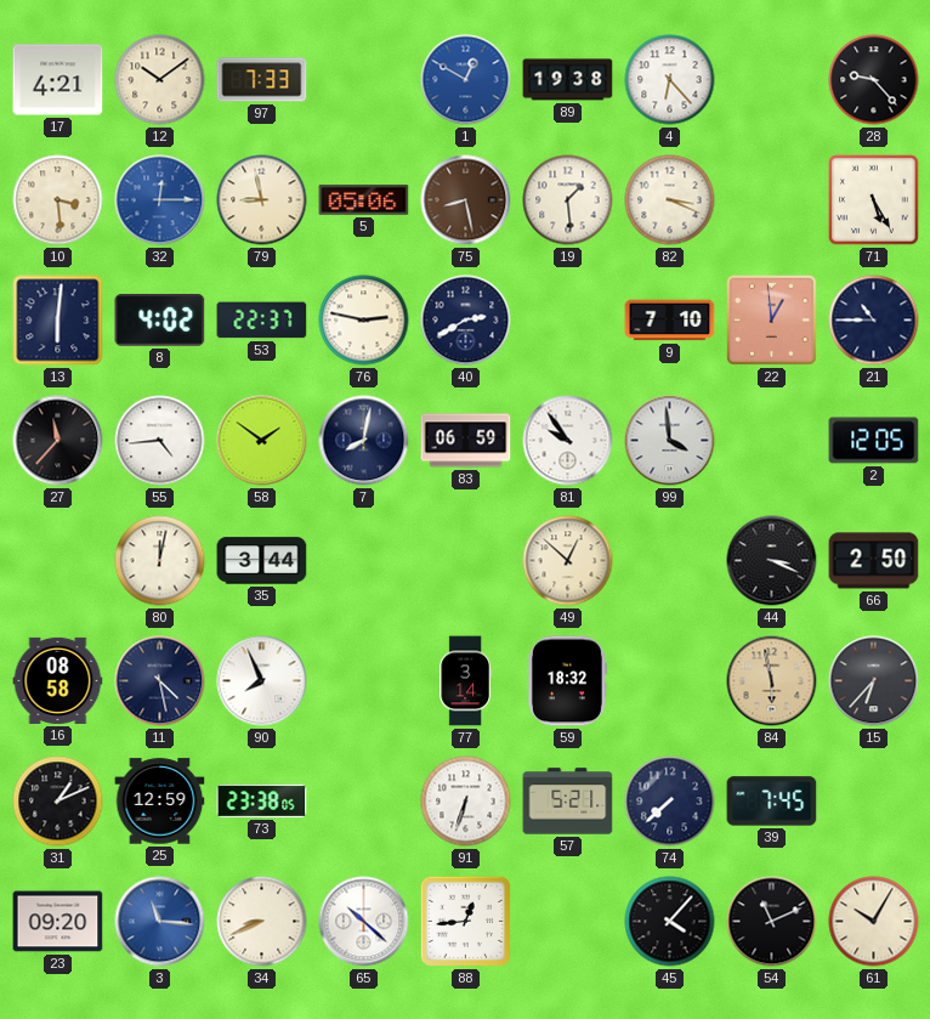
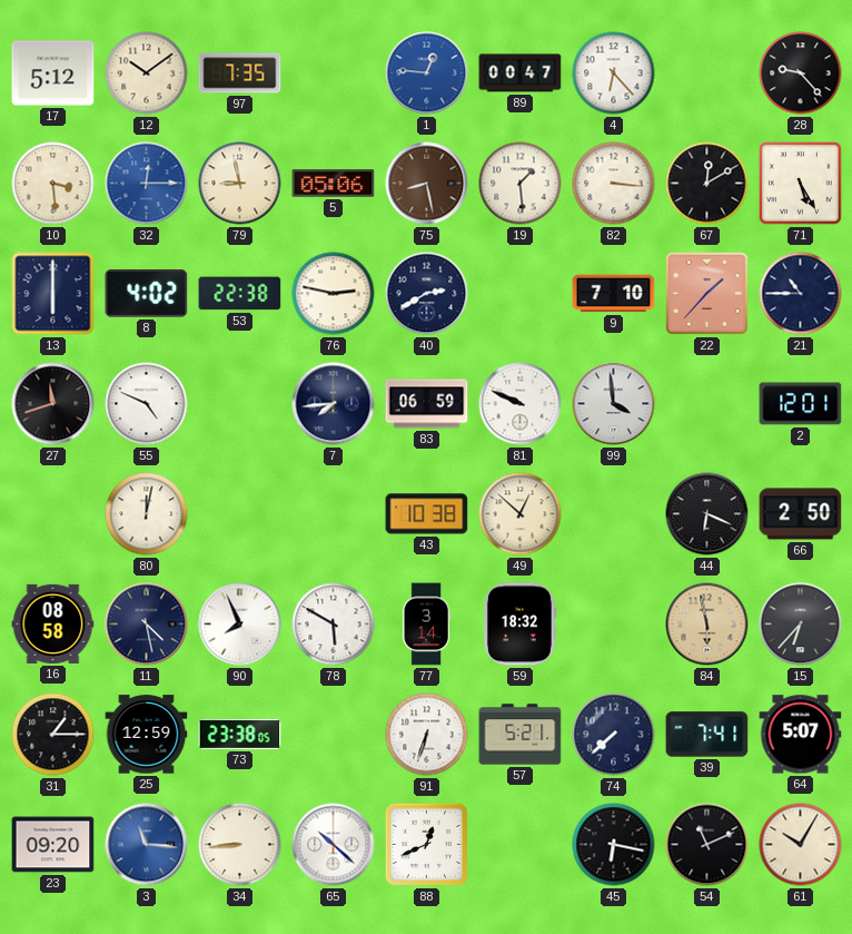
17: 4:21 -> 5:12
97: 7:33 -> 7:35
1: 12:50 -> 12:46
89: 19:38 -> 00:47
82: 3:19 -> 3:16
67: none -> 12:10
13: 6:01 -> 6:00
53: 22:37 -> 22:38
22: 12:59 -> 1:37
27: 11:37 -> 11:42
55: 4:44 -> 4:49
58: 1:51 -> none
7: 8:02 -> 7:44
81: 9:54 -> 9:49
2: 12:05 -> 12:01
35: 3:44 -> none
43: none -> 10:38
44: 3:19 -> 6:19
78: none -> 5:50
31: 1:11 -> 1:15
39: 7:45 -> 7:41
64: none -> 5:07
34: 8:41 -> 8:44
88: 12:44 -> 12:41
45: 4:07 -> 6:17
